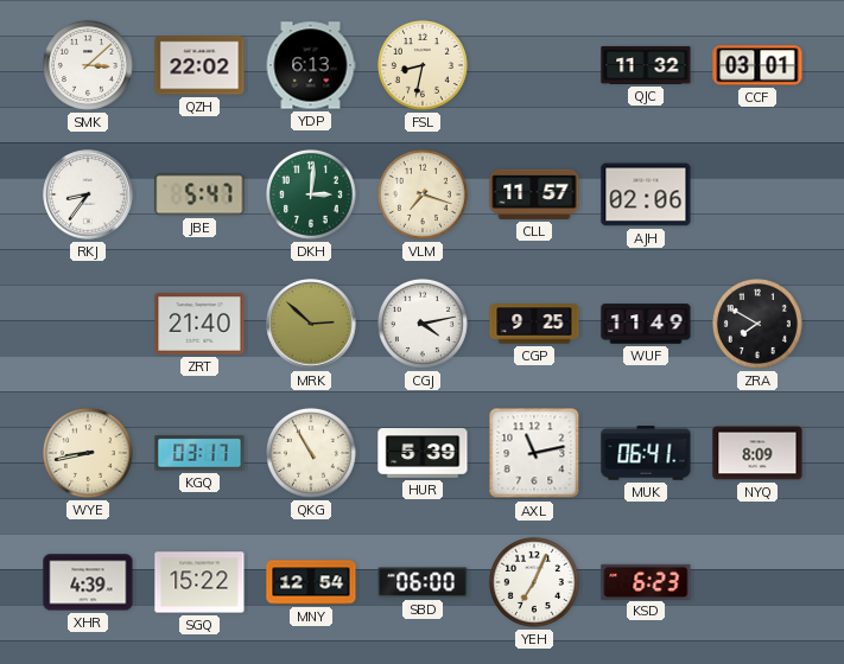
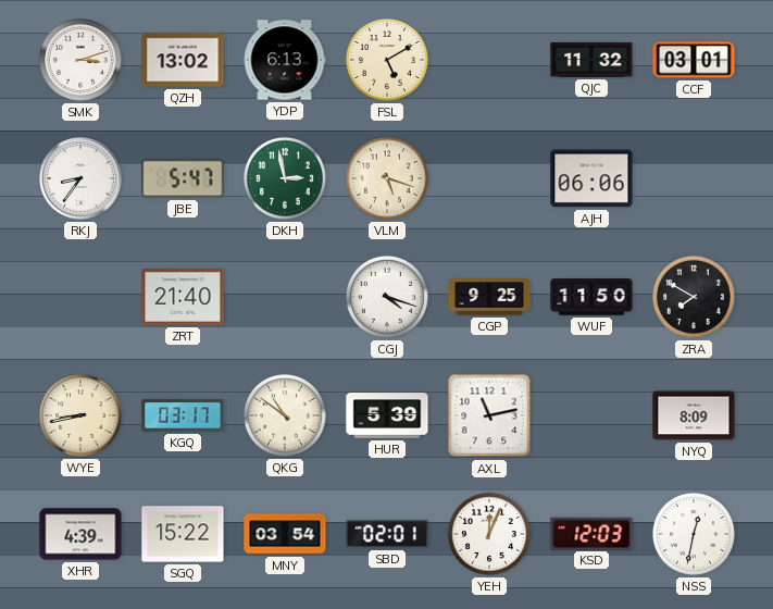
SMK: 3:08 -> 3:12
QZH: 22:02 -> 13:02
FSL: 8:32 -> 5:10
DKH: 3:01 -> 2:58
VLM: 7:18 -> 5:18
CLL: 11:57 -> none
AJH: 02:06 -> 06:06
MRK: 2:52 -> none
CGJ: 4:13 -> 4:18
WUF: 11:49 -> 11:50
QKG: 10:55 -> 10:51
MUK: 06:41 -> none
MNY: 12:54 -> 03:54
SBD: 06:00 -> 02:01
YEH: 7:04 -> 12:04
KSD: 6:23 -> 12:03
NSS: none -> 12:32
